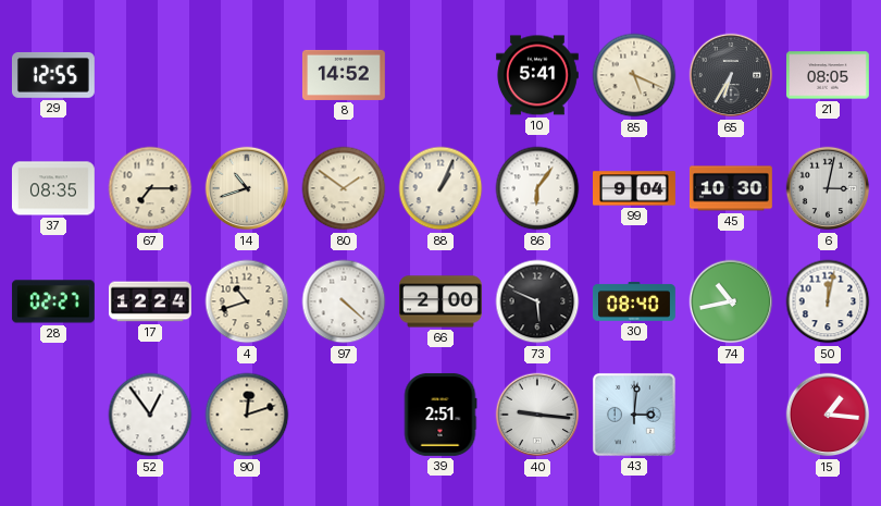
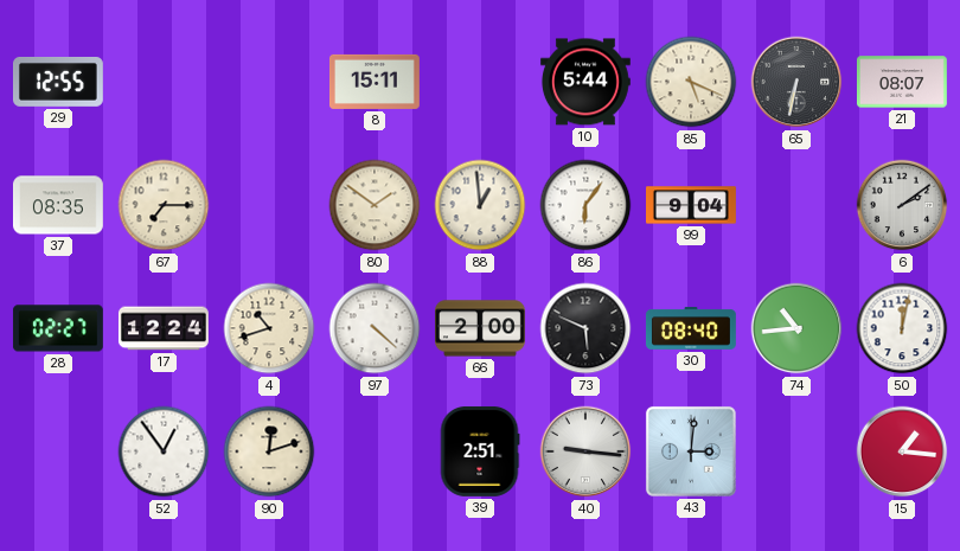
8: 14:52 -> 15:11
10: 5:41 -> 5:44
65: 6:35 -> 6:32
21: 08:05 -> 08:07
14: 10:42 -> none
88: 1:04 -> 12:59
45: 10:30 -> none
6: 3:02 -> 2:09
74: 10:43 -> 10:44
